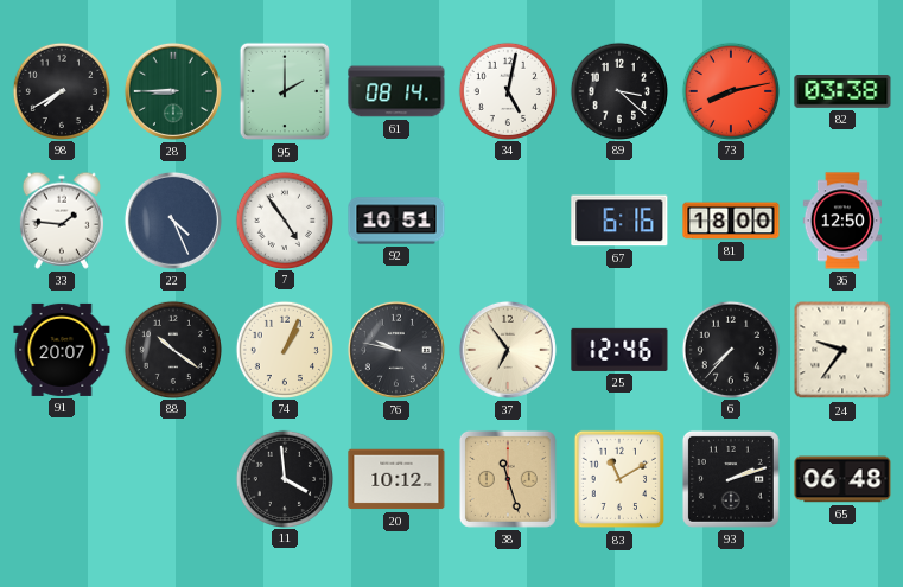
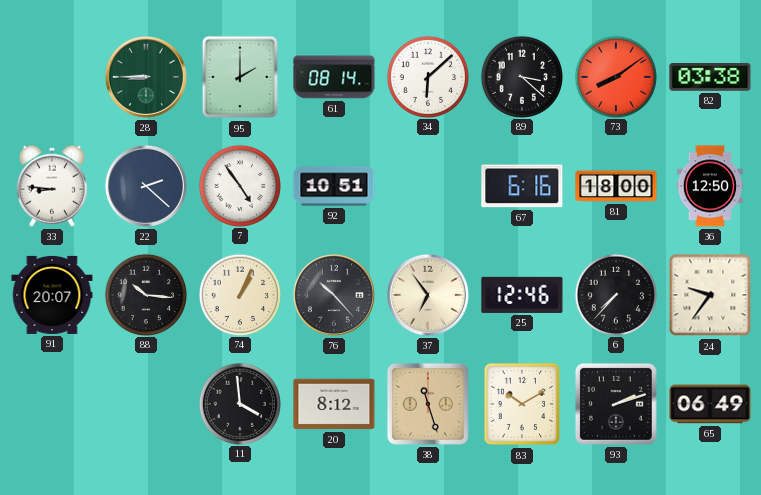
98: 7:40 -> none
34: 5:02 -> 6:08
73: 8:13 -> 8:09
33: 1:46 -> 8:46
22: 4:26 -> 2:22
88: 10:21 -> 10:16
76: 9:47 -> 10:23
20: 10:12 -> 8:12
83: 11:10 -> 10:10
65: 06:48 -> 06:49
